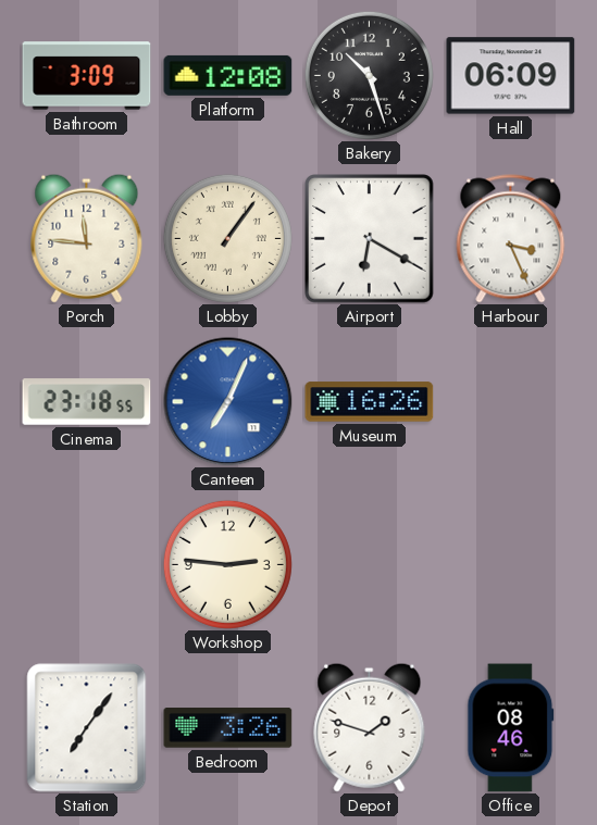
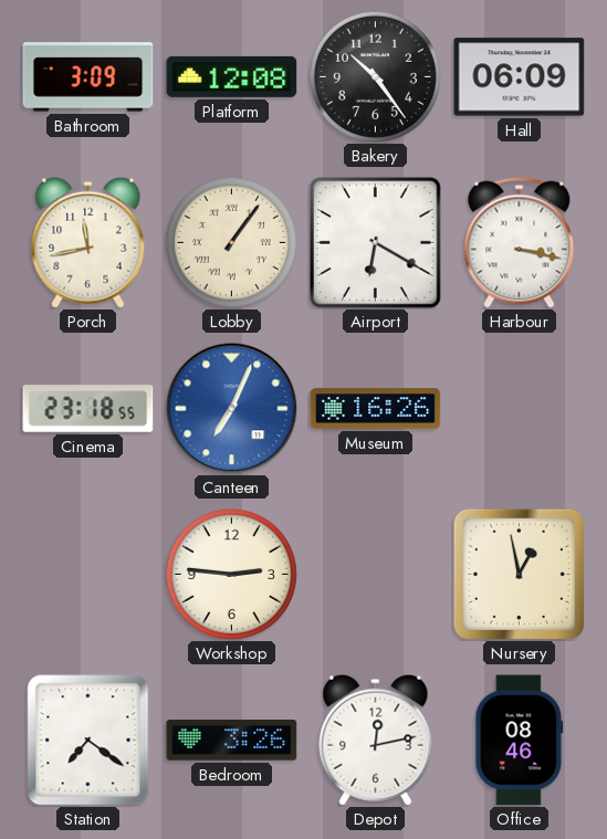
Bakery: 10:27 -> 10:24
Porch: 11:46 -> 11:43
Harbour: 3:26 -> 3:17
Nursery: none -> 12:58
Station: 7:06 -> 7:21
Depot: 1:48 -> 12:13
